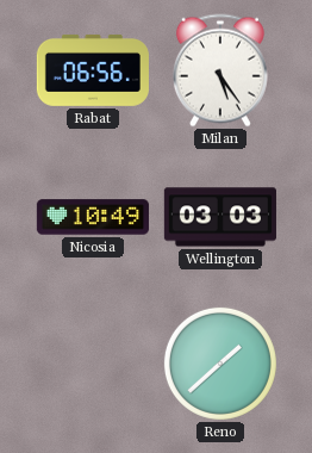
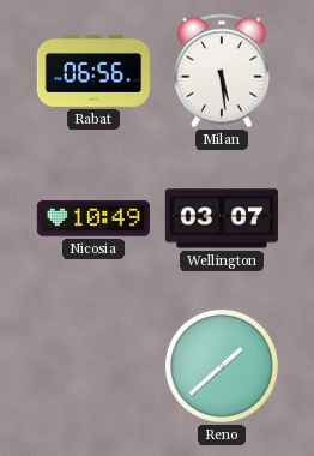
Milan: 5:24 -> 5:29
Wellington: 03:03 -> 03:07
